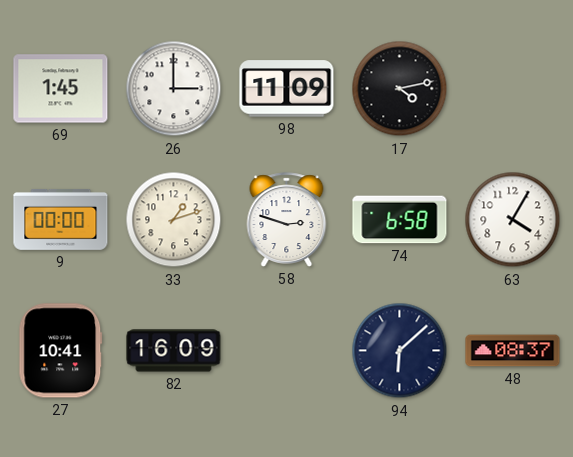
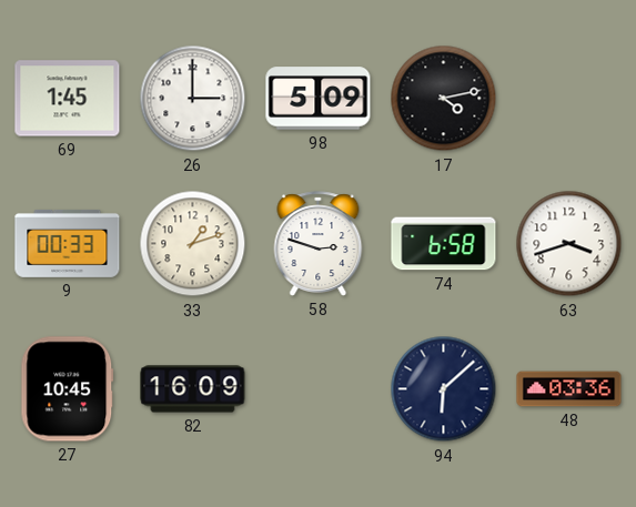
98: 11:09 -> 5:09
9: 00:00 -> 00:33
63: 4:05 -> 3:42
27: 10:41 -> 10:45
48: 08:37 -> 03:36
